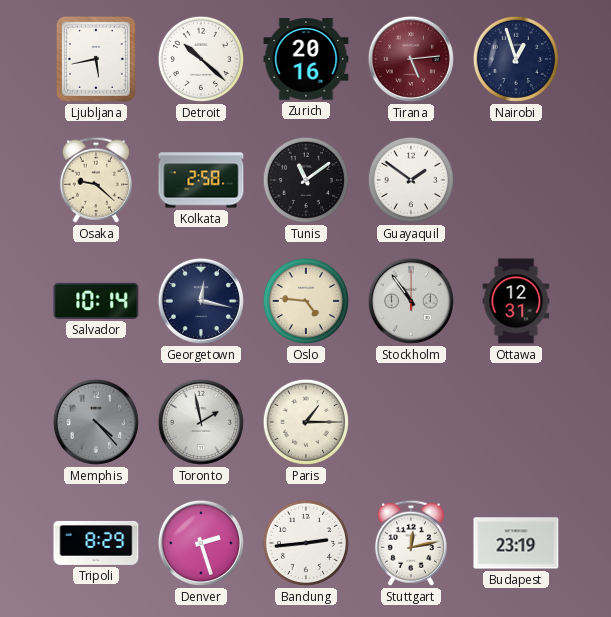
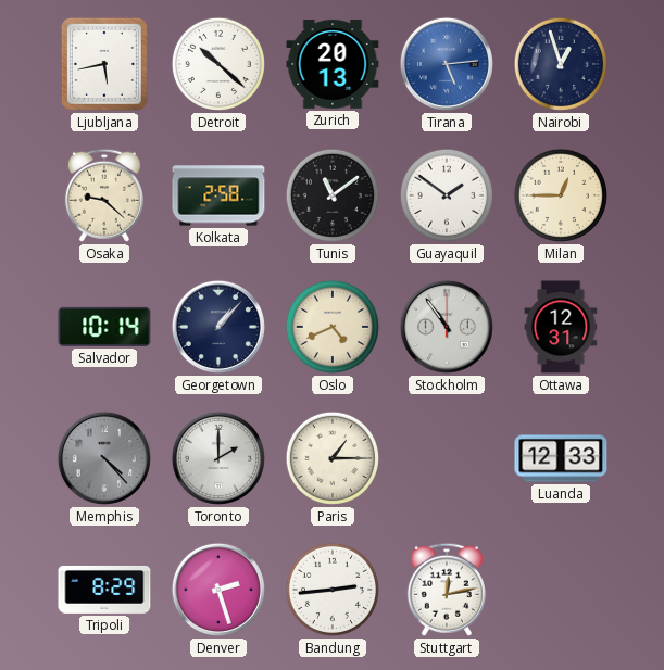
Zurich: 20:16 -> 20:13
Tirana dial: burgundy -> blue
Milan: none -> 12:45
Georgetown: 12:17 -> 1:07
Oslo: 4:46 -> 4:41
Toronto: 1:58 -> 2:00
Luanda: none -> 12:33
Budapest: 23:19 -> none
